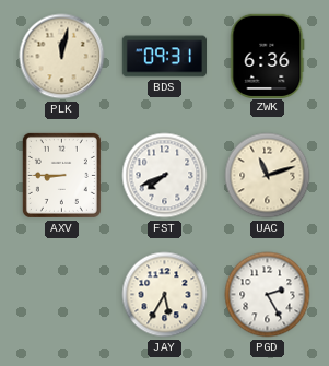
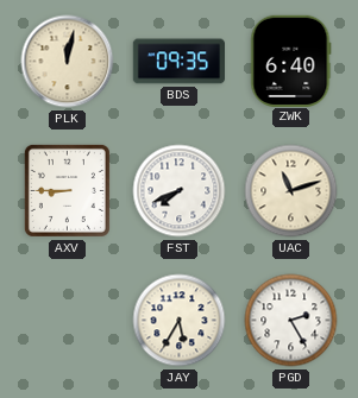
BDS: 09:31 -> 09:35
ZWK: 6:36 -> 6:40
